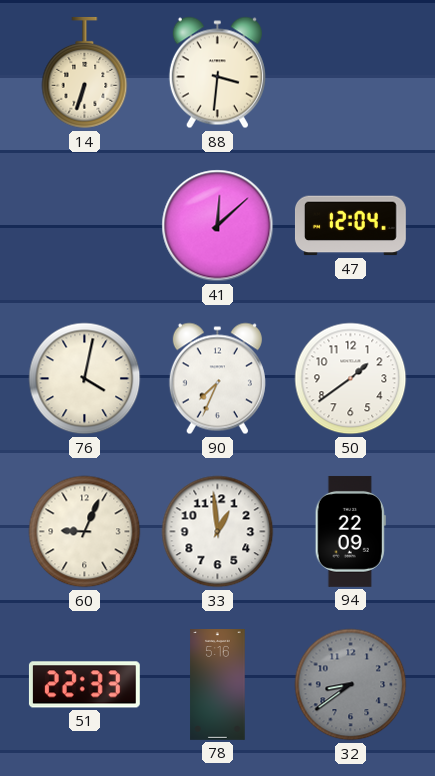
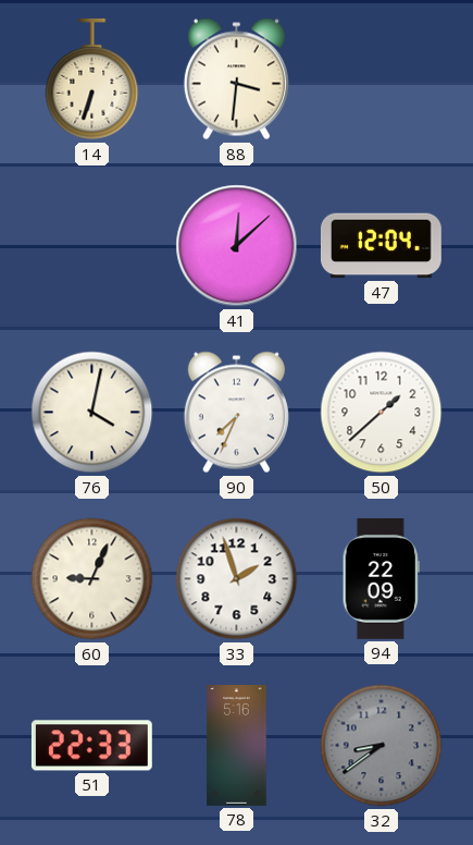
50: 1:39 -> 1:38
33: 12:59 -> 1:57
